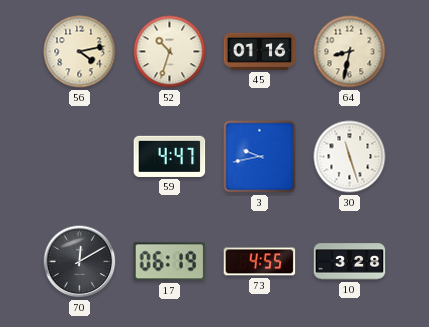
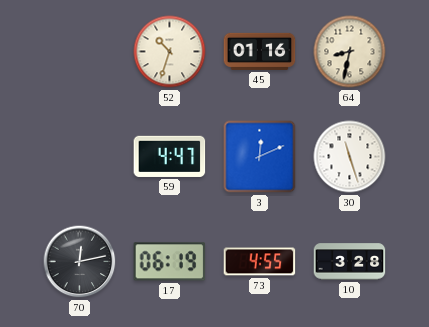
56: 4:13 -> none
3: 9:43 -> 12:11
70: 12:10 -> 12:13
